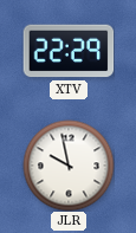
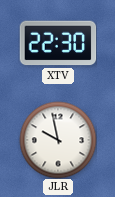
XTV: 22:29 -> 22:30
